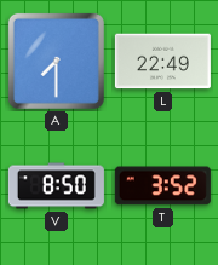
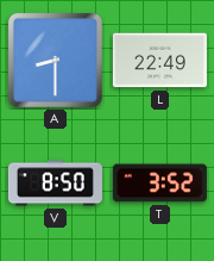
A: 7:30 -> 8:30
